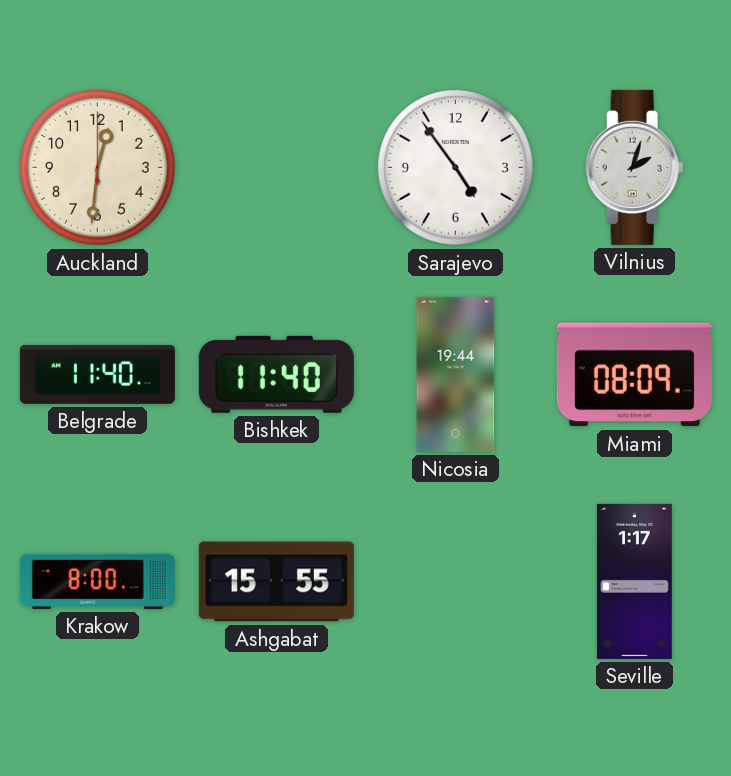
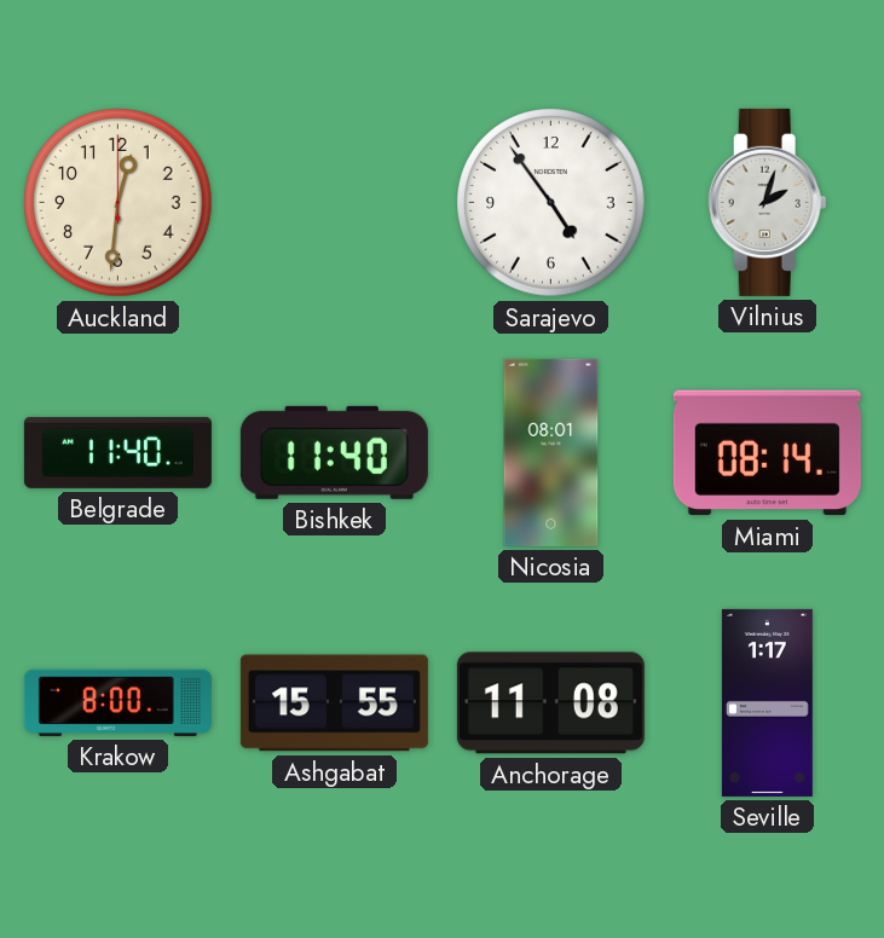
Nicosia: 19:44 -> 08:01
Miami: 08:09 -> 08:14
Anchorage: none -> 11:08
